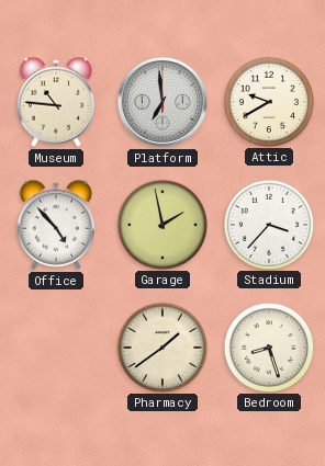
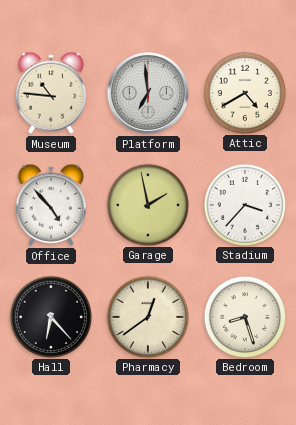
Attic: 9:40 -> 4:40
Hall: none -> 6:23
Pharmacy: 1:39 -> 12:39
